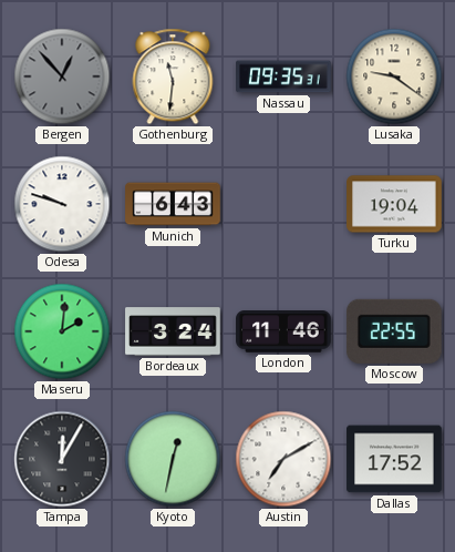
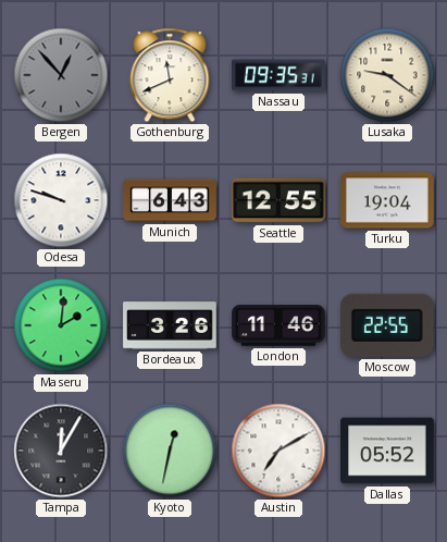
Gothenburg: 11:31 -> 11:41
Seattle: none -> 12:55
Bordeaux: 3:24 -> 3:26
Dallas: 17:52 -> 05:52
